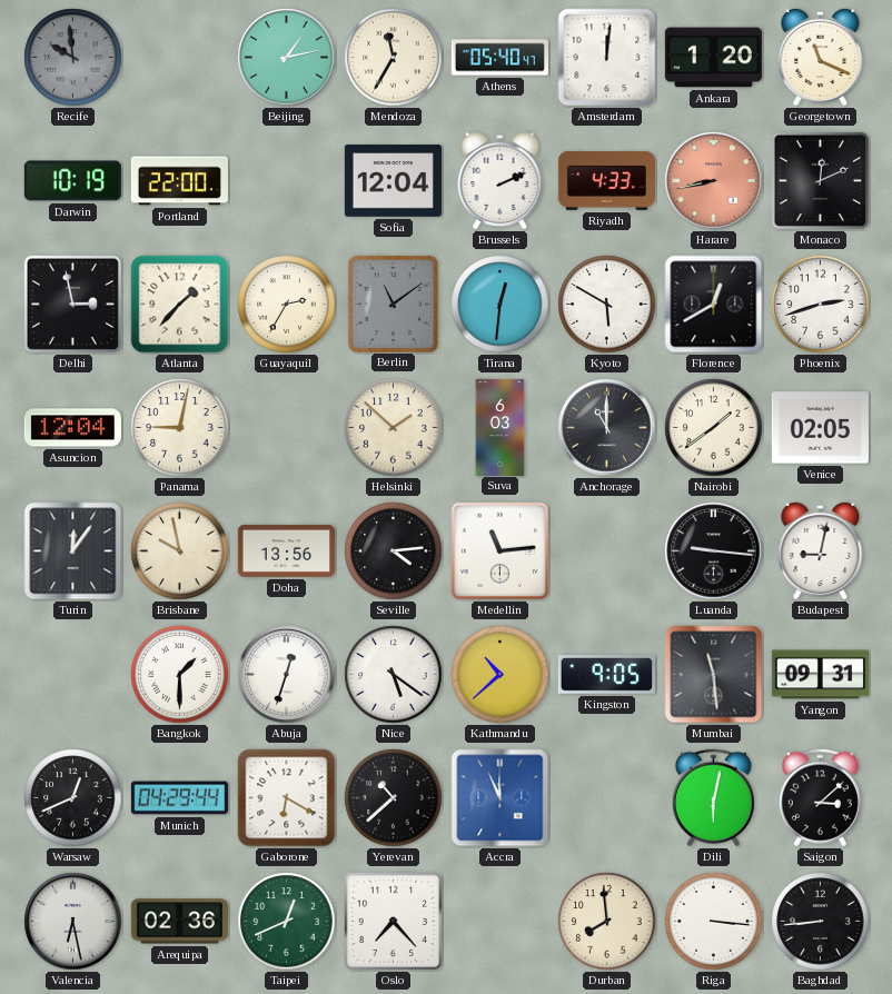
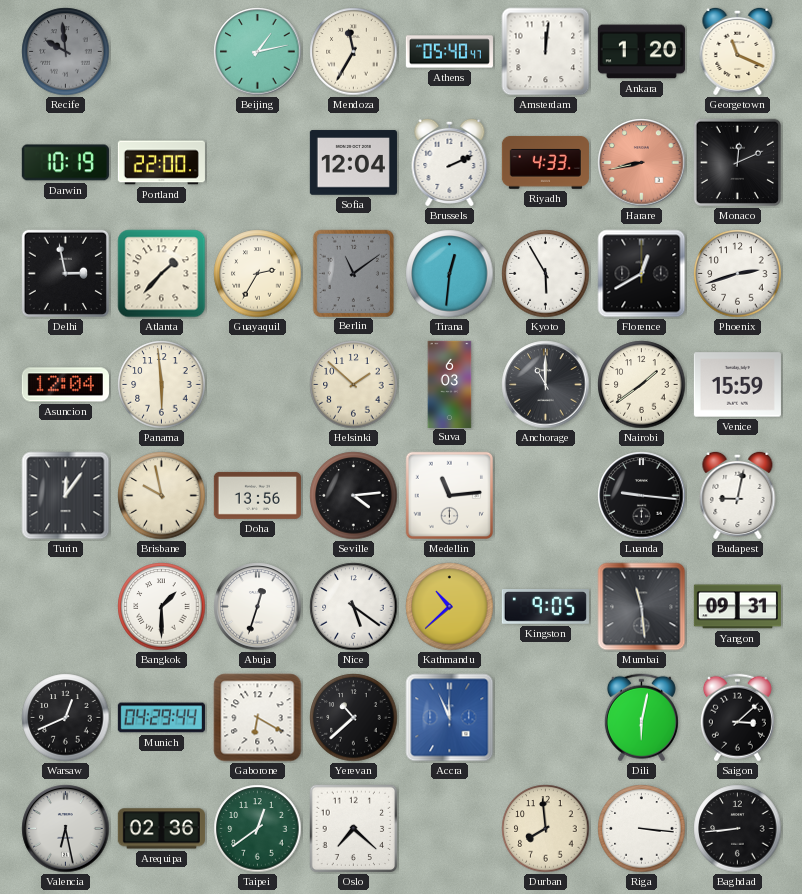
Kyoto: 5:50 -> 5:55
Panama: 9:02 -> 5:59
Venice: 02:05 -> 15:59
Taipei: 12:41 -> 12:39
Oslo: 7:23 -> 7:22
